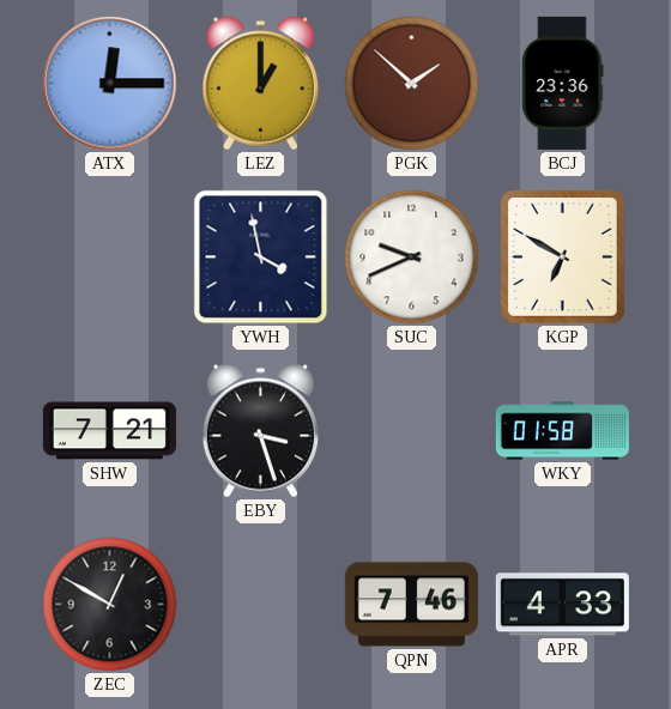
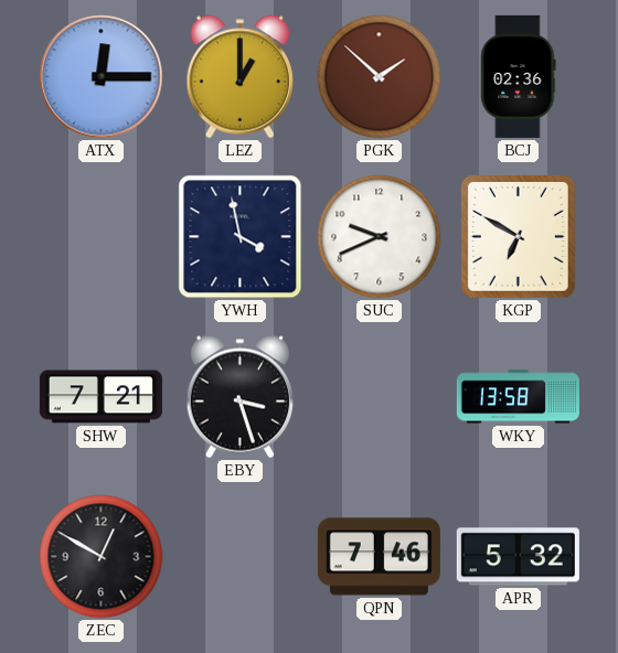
BCJ: 23:36 -> 02:36
WKY: 01:58 -> 13:58
APR: 4:33 -> 5:32
